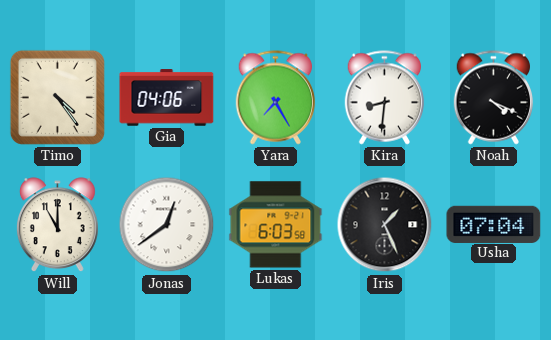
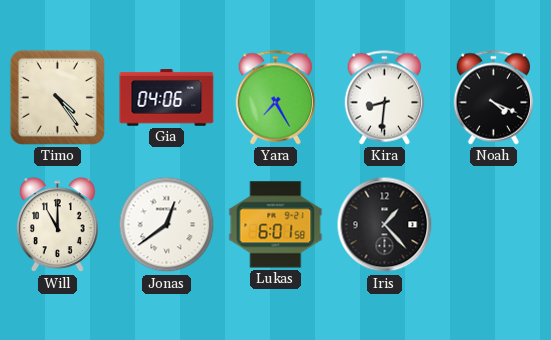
Lukas: 6:03 -> 6:01
Iris: 1:26 -> 1:23
Usha: 07:04 -> none
